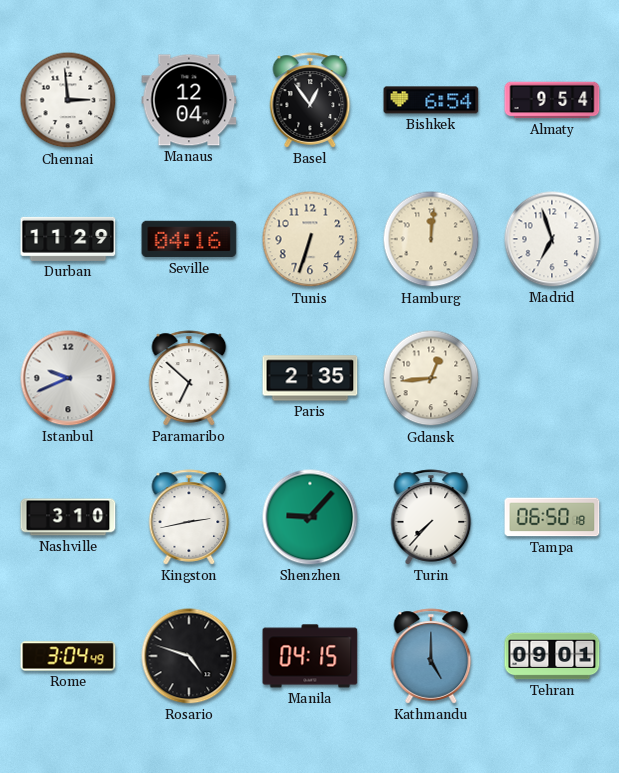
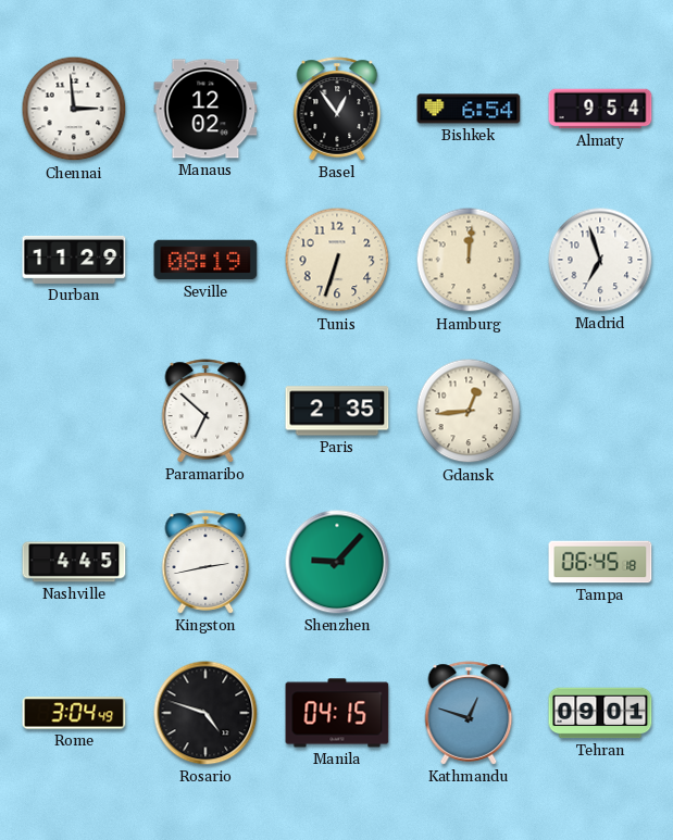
Manaus: 12:04 -> 12:02
Seville: 04:16 -> 08:19
Istanbul: 9:41 -> none
Nashville: 3:10 -> 4:45
Turin: 7:37 -> none
Tampa: 06:50 -> 06:45
Kathmandu: 5:00 -> 12:48
